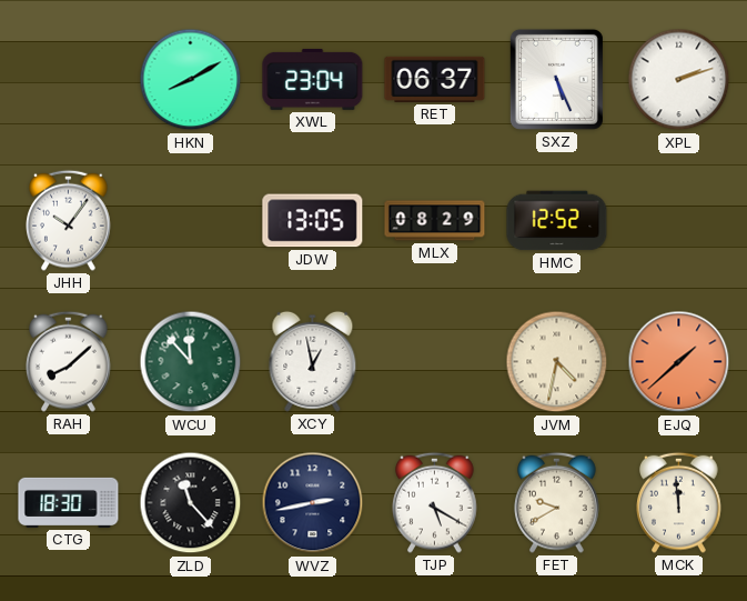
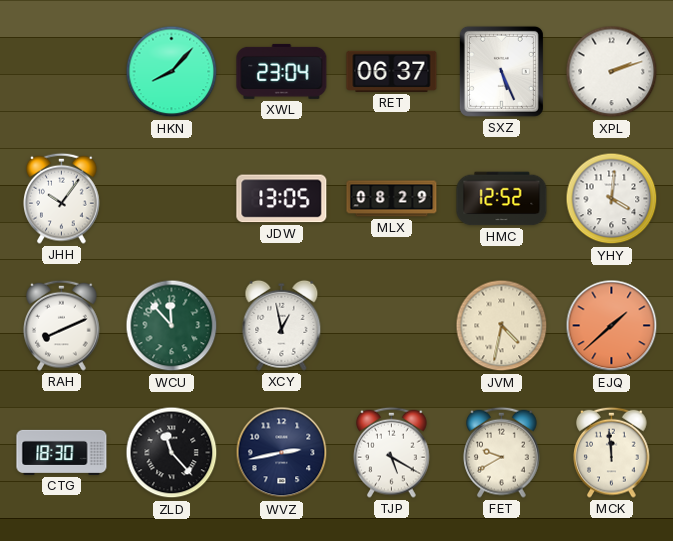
HKN: 8:10 -> 8:07
YHY: none -> 4:01
RAH: 8:08 -> 8:11
